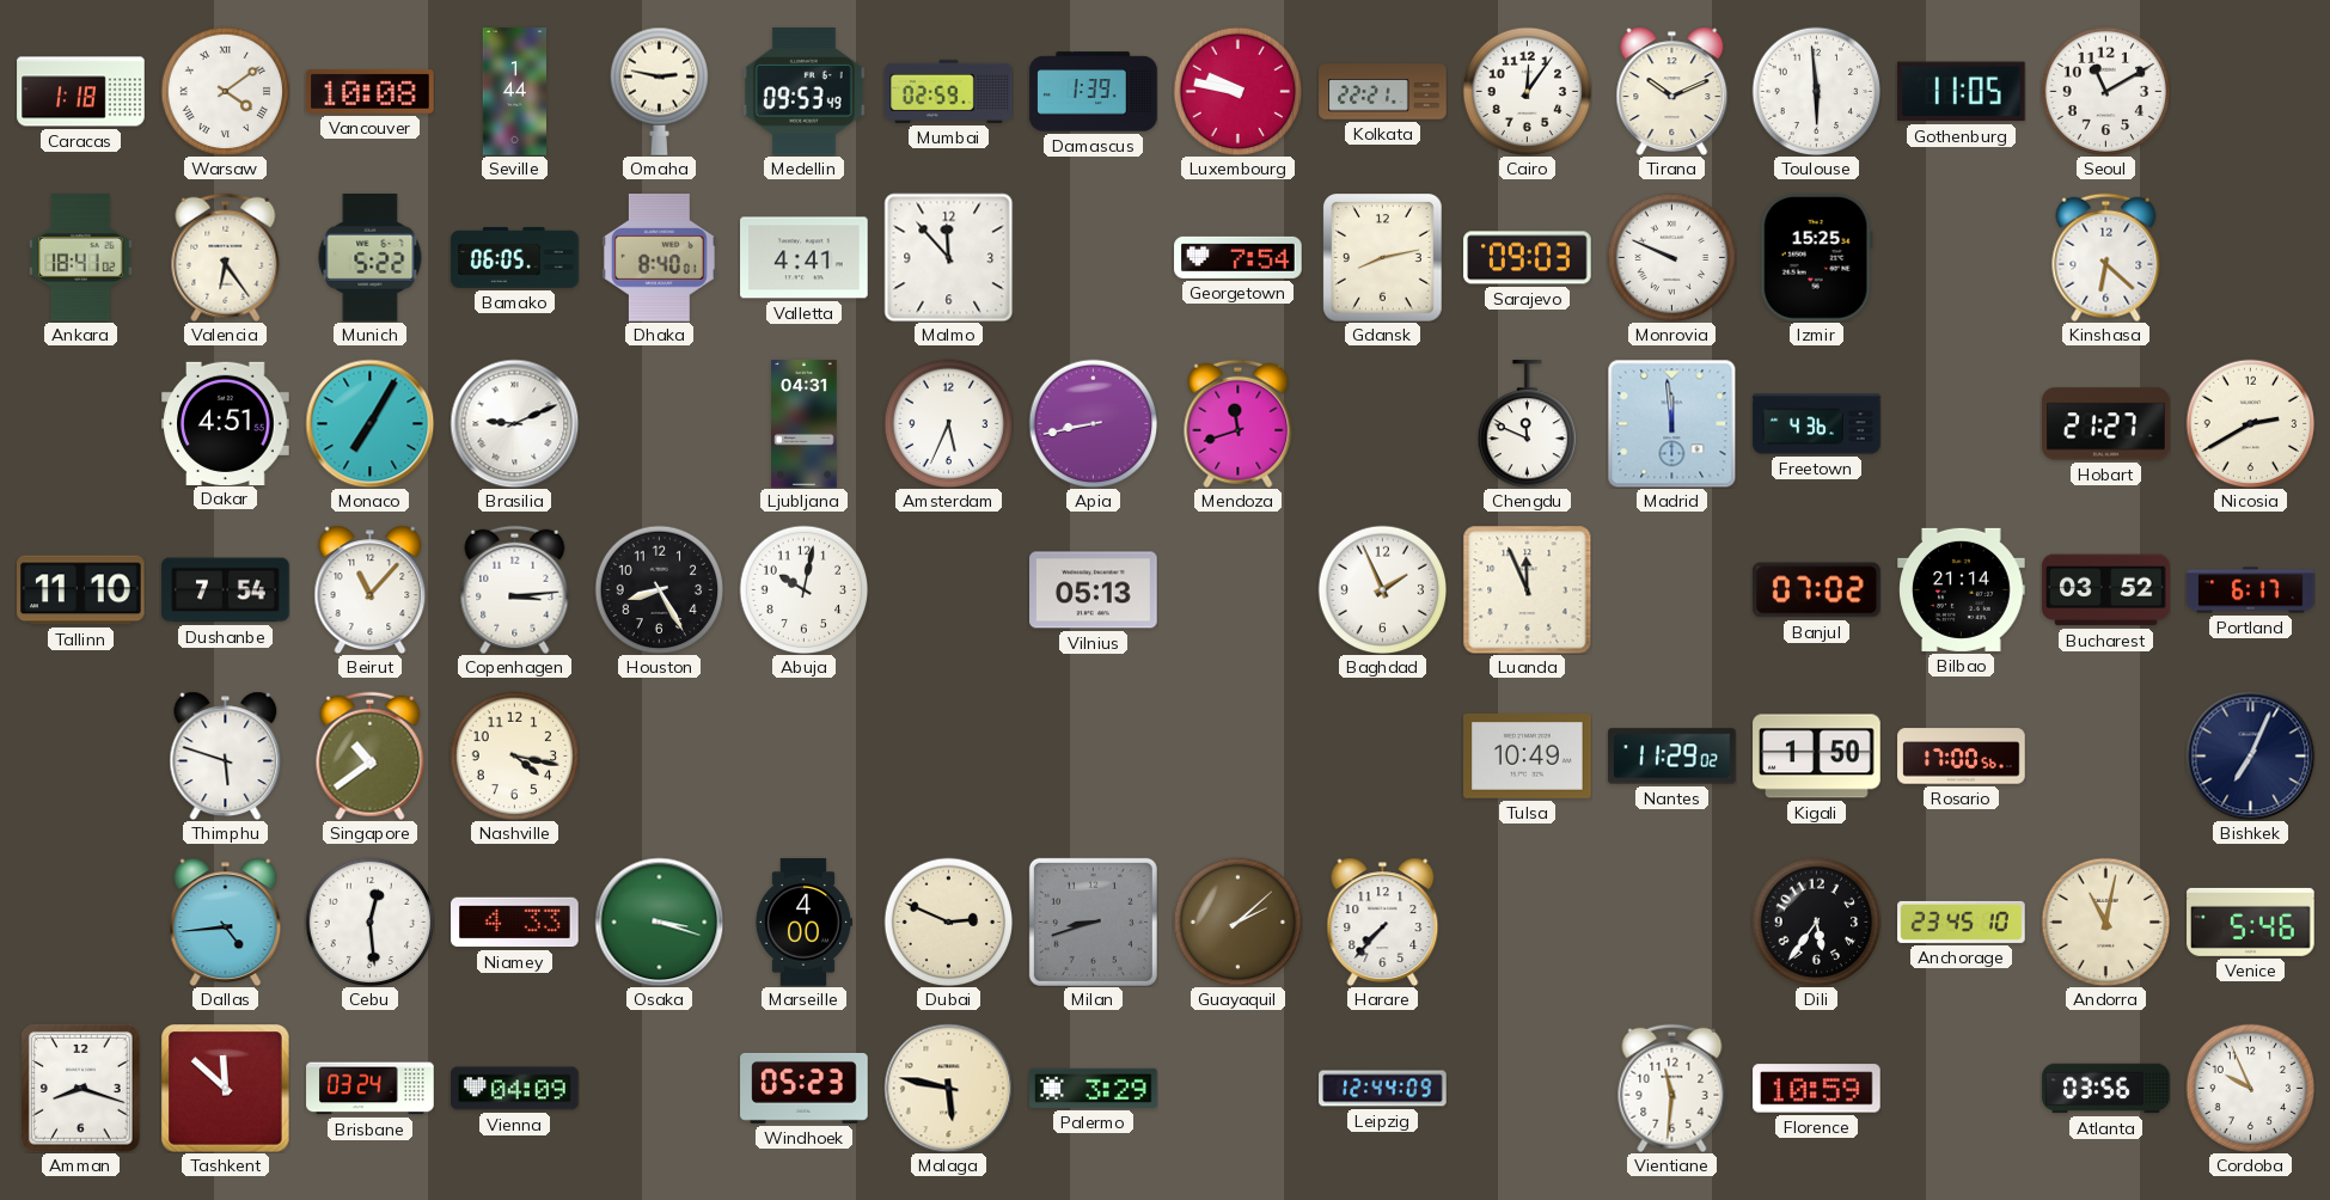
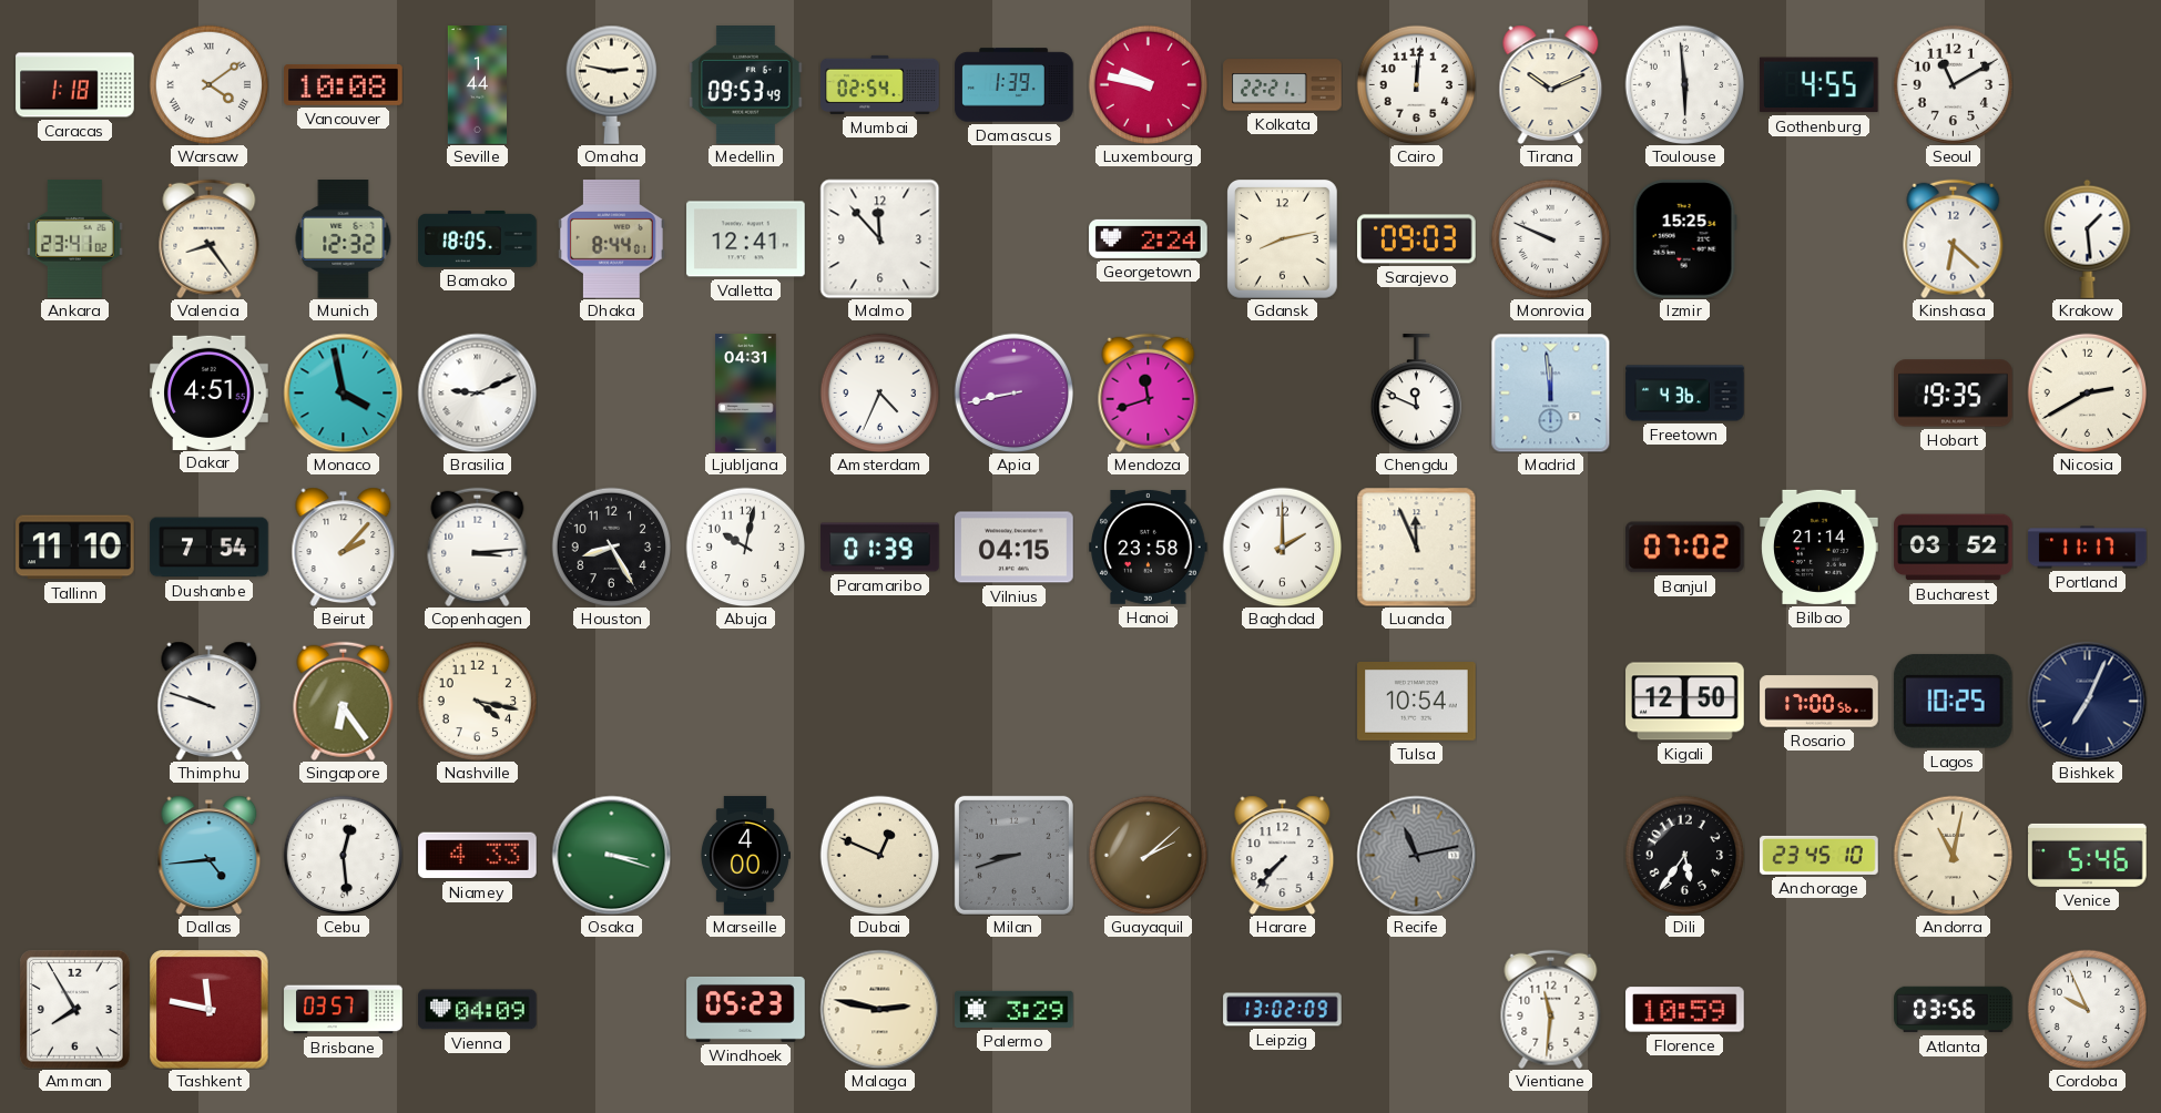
Mumbai: 02:59 -> 02:54
Cairo: 12:06 -> 12:01
Gothenburg: 11:05 -> 4:55
Ankara: 18:41 -> 23:41
Valencia: 6:24 -> 8:24
Munich: 5:22 -> 12:32
Bamako: 06:05 -> 18:05
Dhaka: 8:40 -> 8:44
Valletta: 4:41 -> 12:41
Georgetown: 7:54 -> 2:24
Krakow: none -> 1:29
Monaco: 7:05 -> 3:58
Amsterdam: 5:34 -> 4:34
Hobart: 21:27 -> 19:35
Beirut: 11:07 -> 2:07
Paramaribo: none -> 01:39
Vilnius: 05:13 -> 04:15
Hanoi: none -> 23:58
Baghdad: 1:56 -> 2:00
Portland: 6:17 -> 11:17
Thimphu: 5:48 -> 9:48
Singapore: 10:39 -> 6:24
Tulsa: 10:49 -> 10:54
Nantes: 11:29 -> none
Kigali: 1:50 -> 12:50
Lagos: none -> 10:25
Dubai: 2:49 -> 12:49
Recife: none -> 11:13
Amman: 8:18 -> 7:55
Tashkent: 11:52 -> 11:47
Brisbane: 03:24 -> 03:57
Malaga: 5:47 -> 2:47
Leipzig: 12:44 -> 13:02
